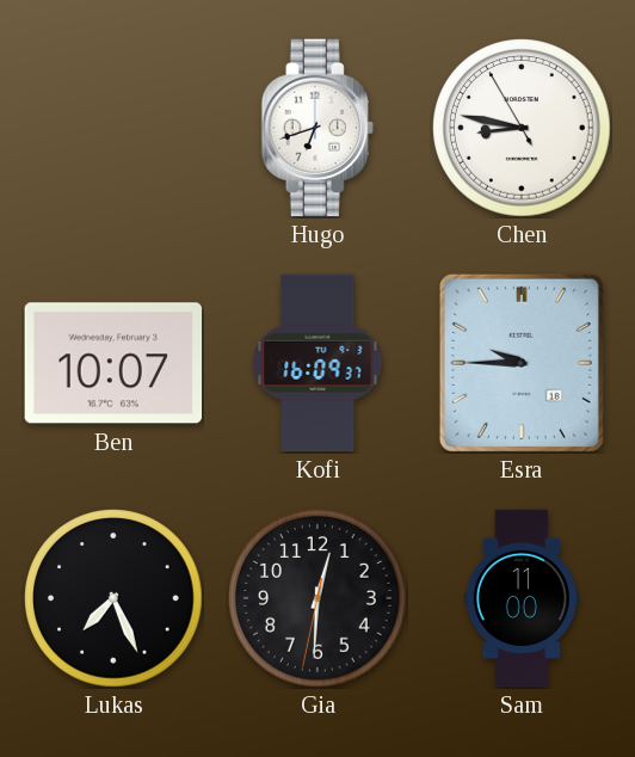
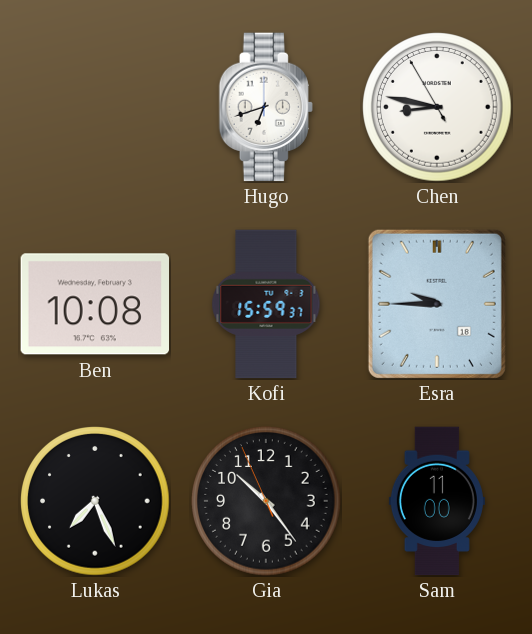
Ben: 10:07 -> 10:08
Kofi: 16:09 -> 15:59
Gia: 12:30 -> 10:23
